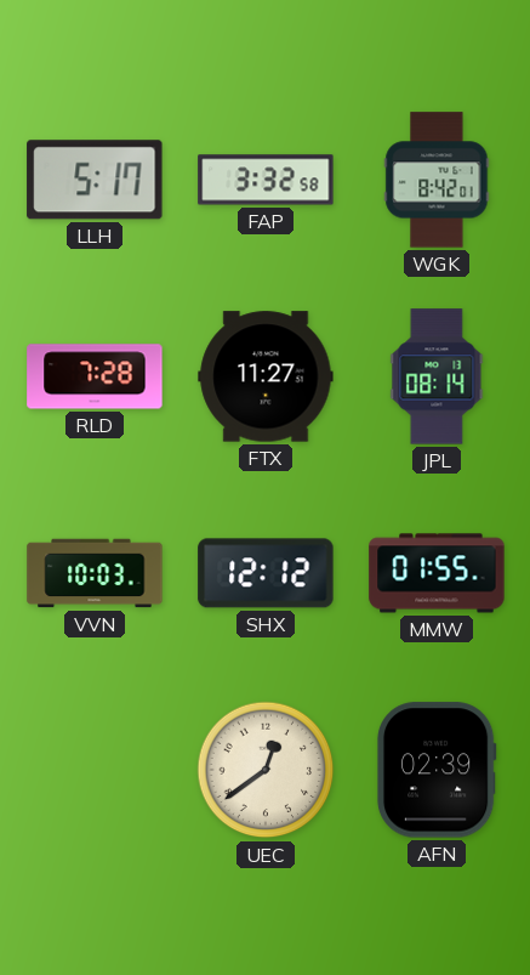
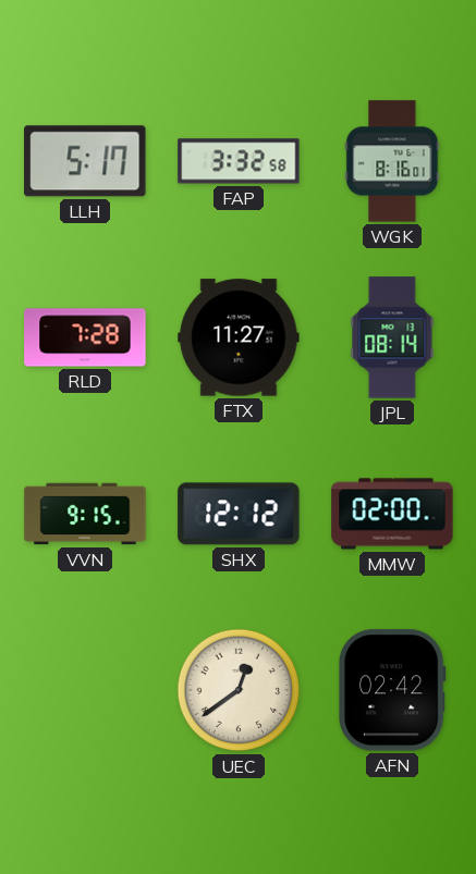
WGK: 8:42 -> 8:16
VVN: 10:03 -> 9:15
MMW: 01:55 -> 02:00
AFN: 02:39 -> 02:42
